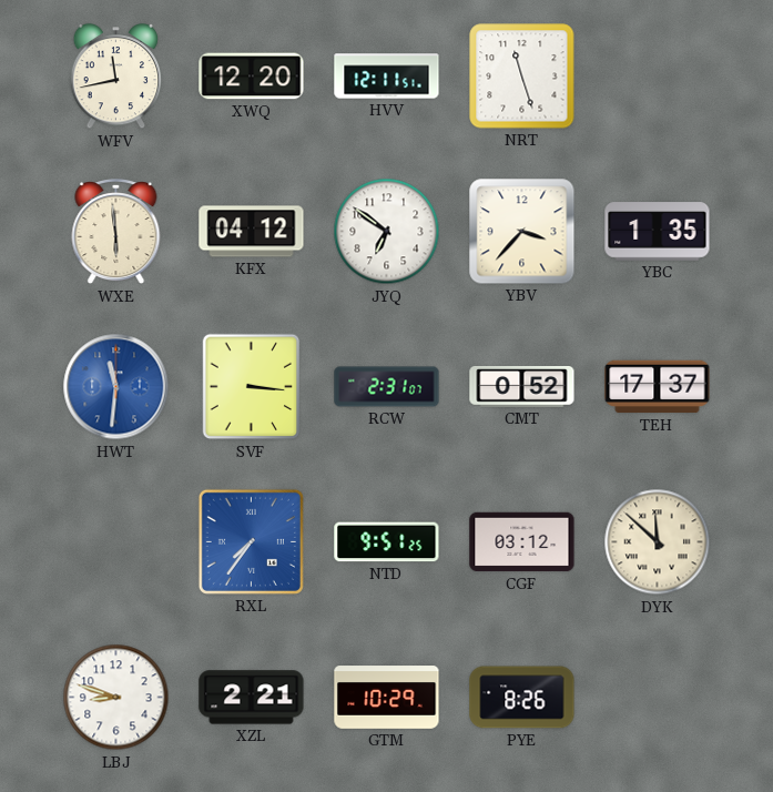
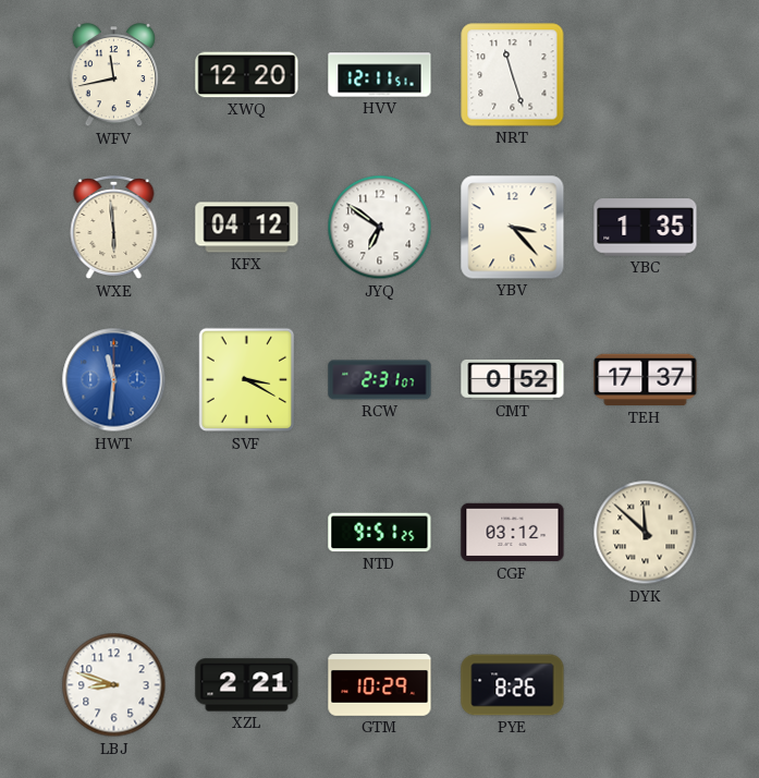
YBV: 3:37 -> 3:23
SVF: 3:16 -> 3:20
RXL: 7:36 -> none
